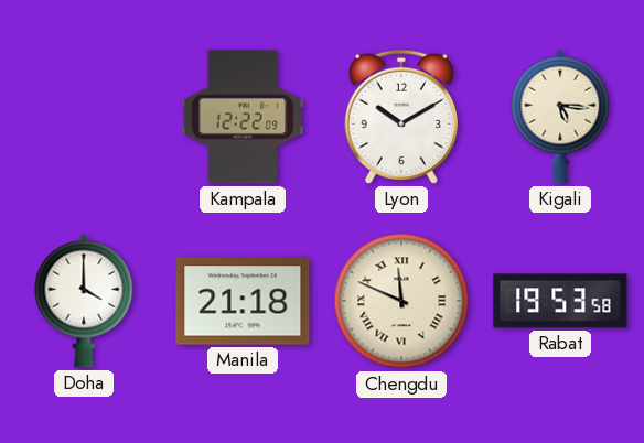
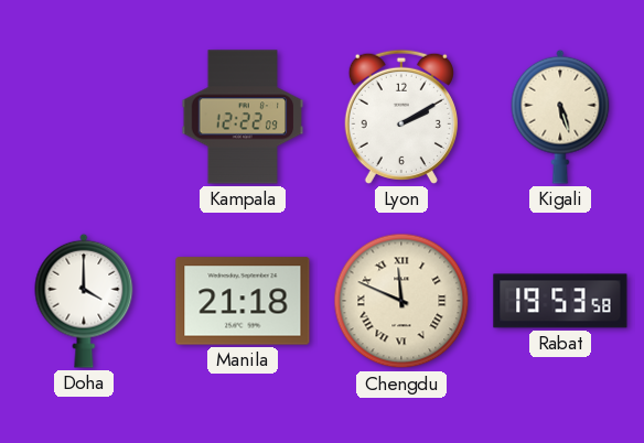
Lyon: 10:10 -> 2:10
Kigali: 5:16 -> 5:27
